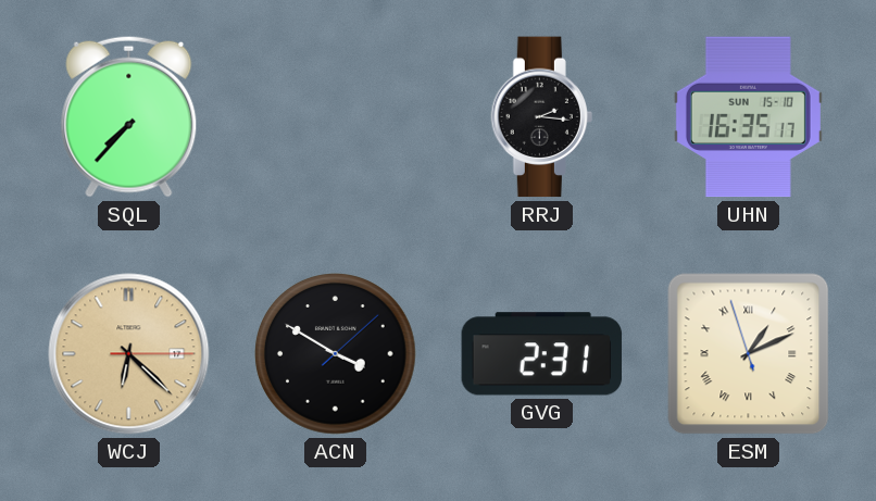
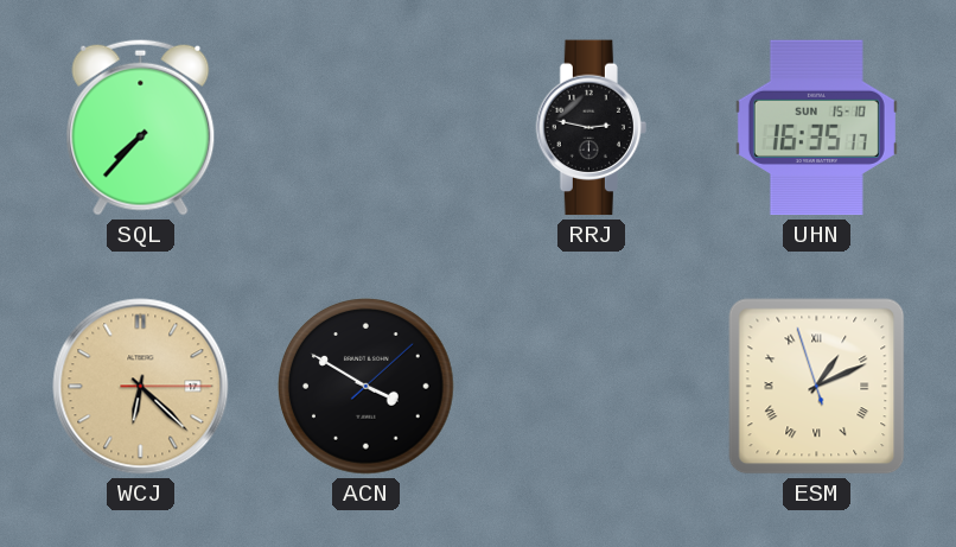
RRJ: 2:16 -> 2:47
GVG: 2:31 -> none
